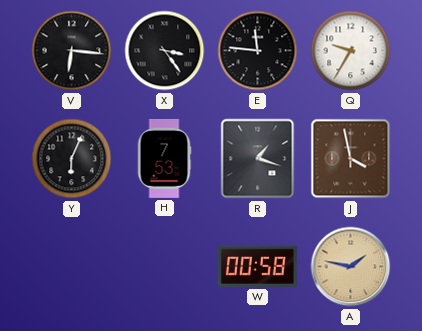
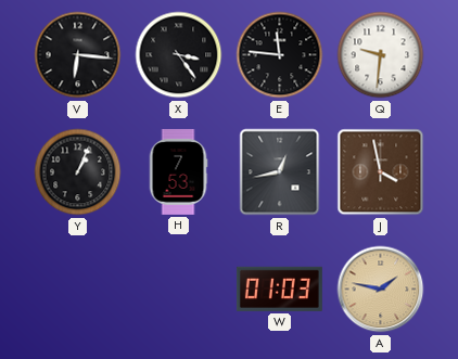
Q: 9:35 -> 9:31
Y: 6:04 -> 1:04
R: 1:18 -> 12:43
W: 00:58 -> 01:03
